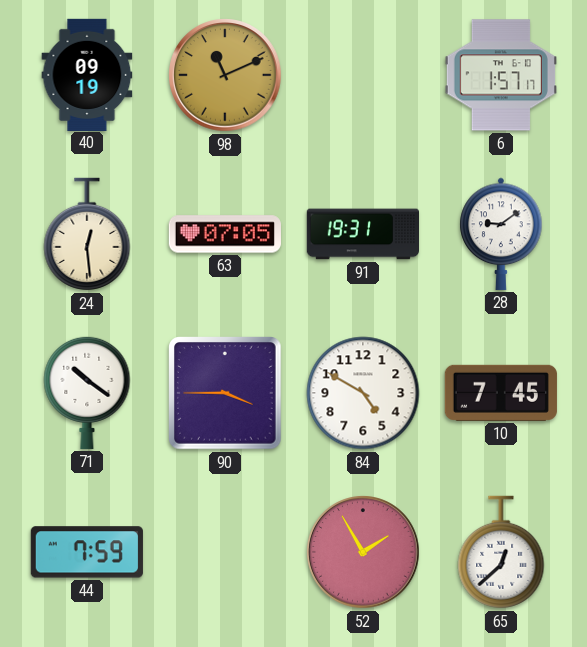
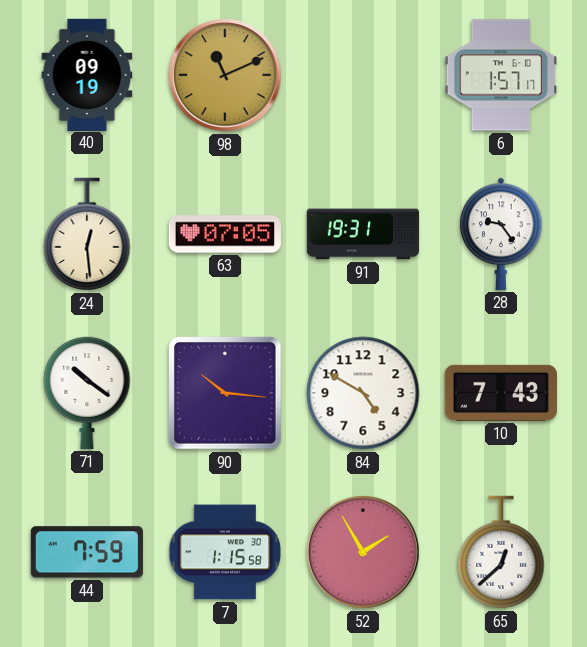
28: 9:09 -> 9:24
90: 3:45 -> 10:16
10: 7:45 -> 7:43
7: none -> 1:15
